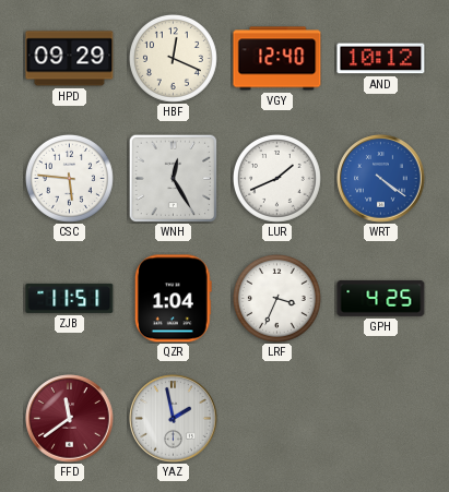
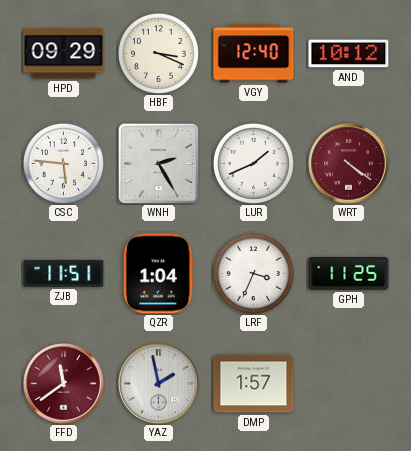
HBF: 12:19 -> 3:19
WNH: 12:25 -> 2:25
WRT dial: blue -> burgundy
GPH: 4:25 -> 11:25
DMP: none -> 1:57
